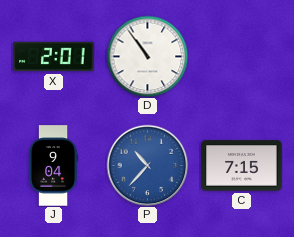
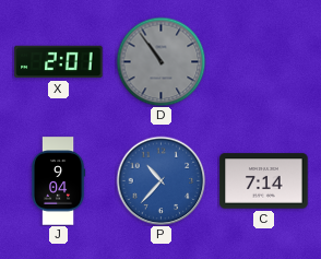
D dial: white -> grey
C: 7:15 -> 7:14
